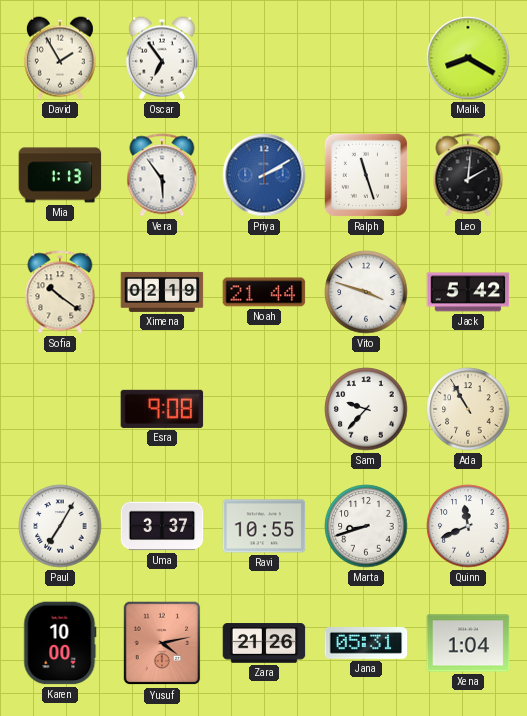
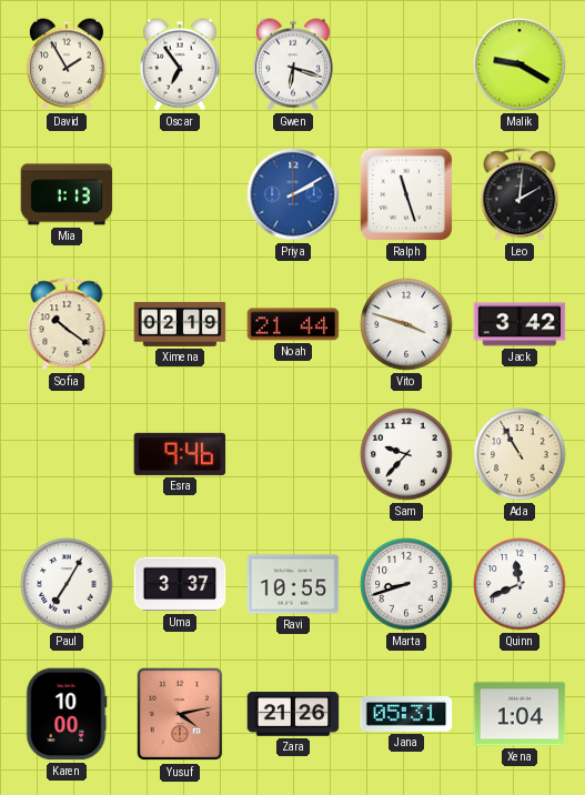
Gwen: none -> 6:18
Malik: 8:20 -> 9:20
Vera: 5:54 -> none
Jack: 5:42 -> 3:42
Esra: 9:08 -> 9:46
